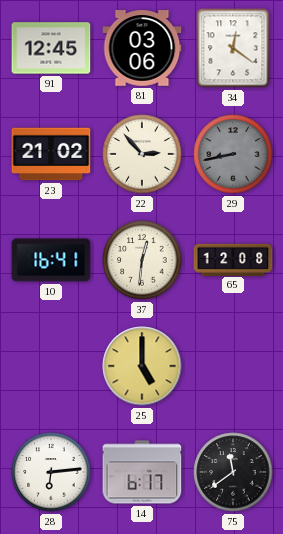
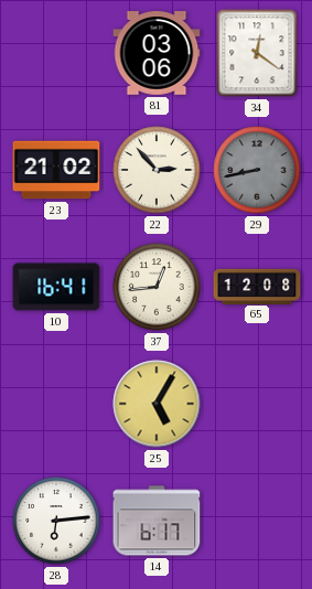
91: 12:45 -> none
37: 12:31 -> 12:44
25: 5:00 -> 5:05
75: 11:39 -> none
